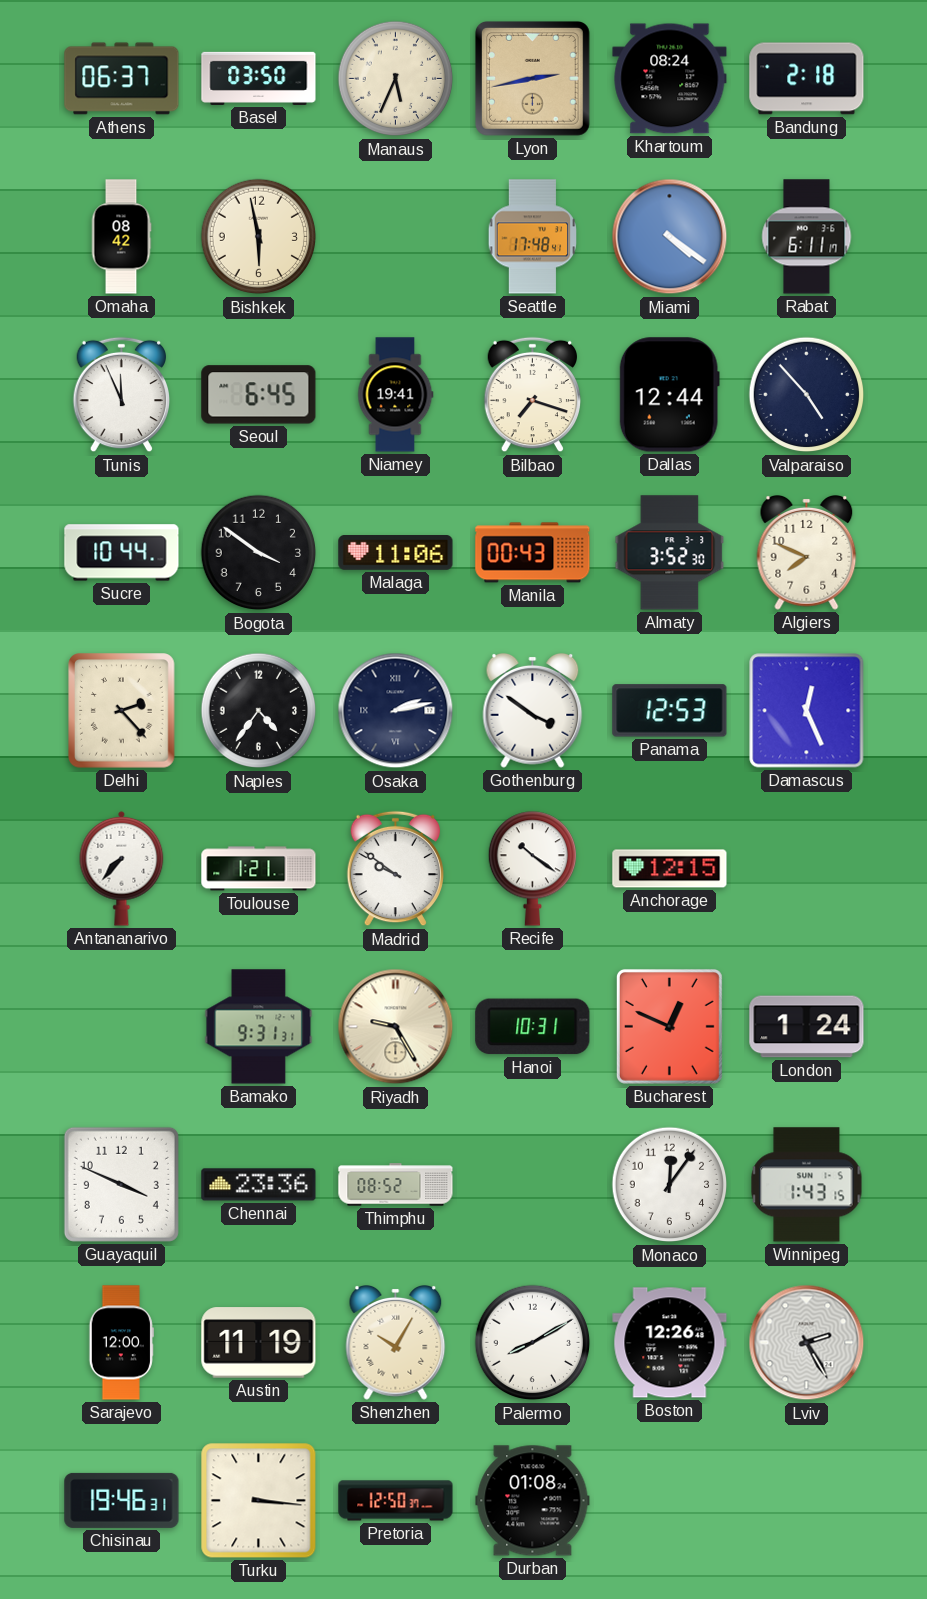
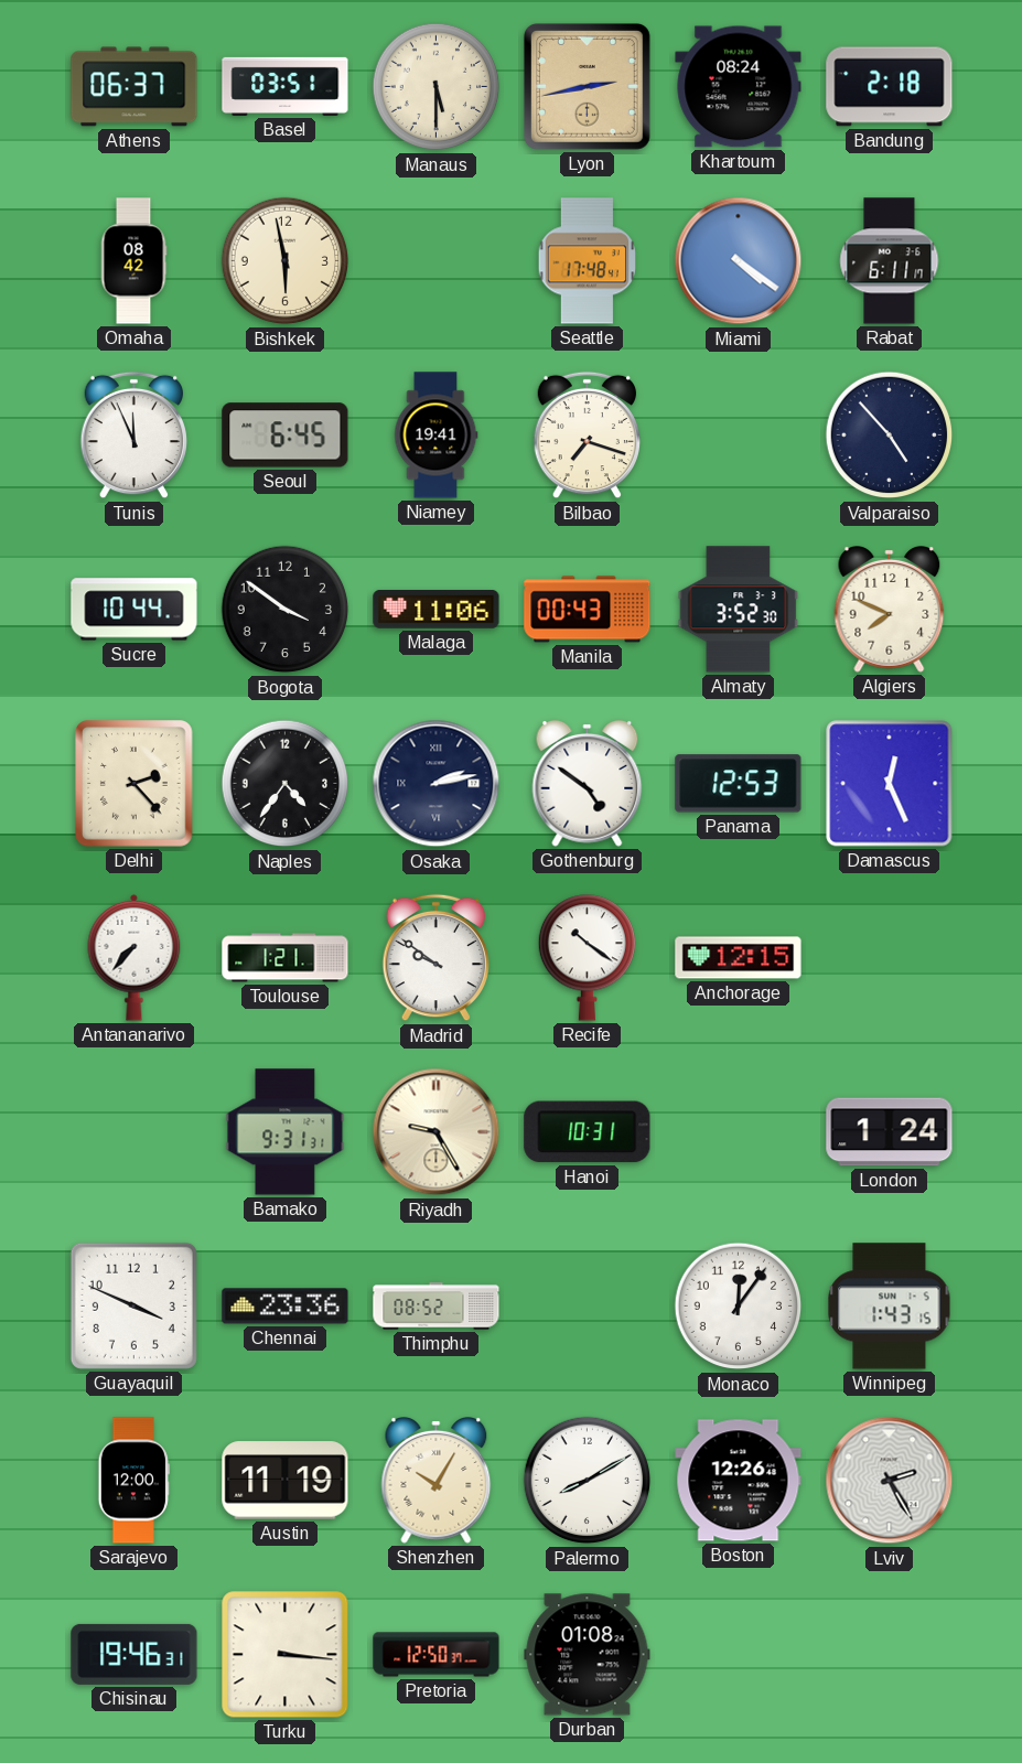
Basel: 03:50 -> 03:51
Manaus: 5:34 -> 5:30
Dallas: 12:44 -> none
Gothenburg: 3:51 -> 4:51
Bucharest: 12:49 -> none
